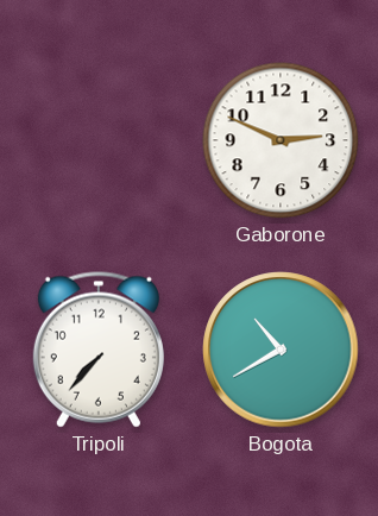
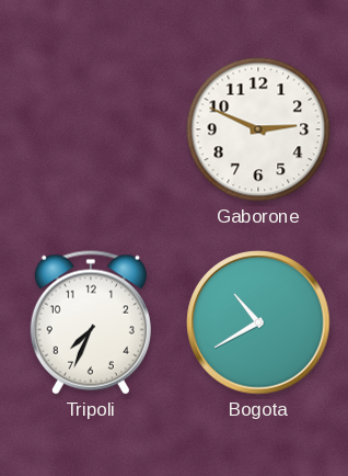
Tripoli: 7:37 -> 7:34
